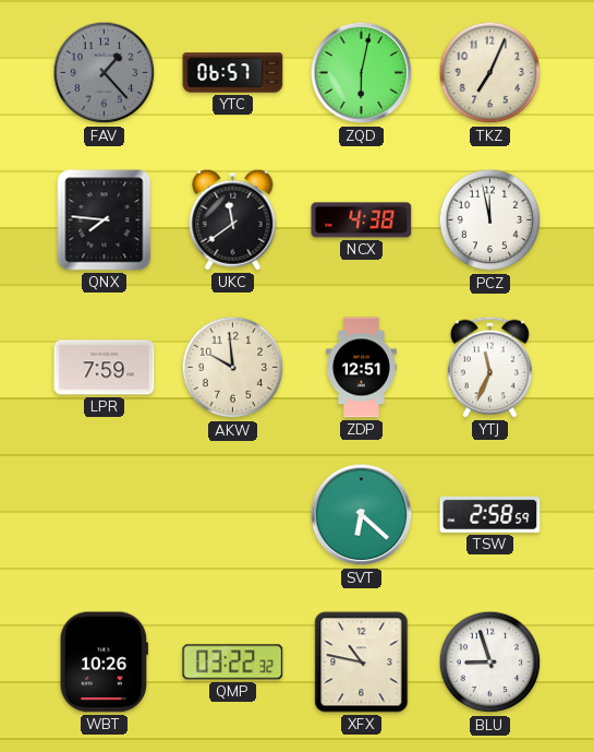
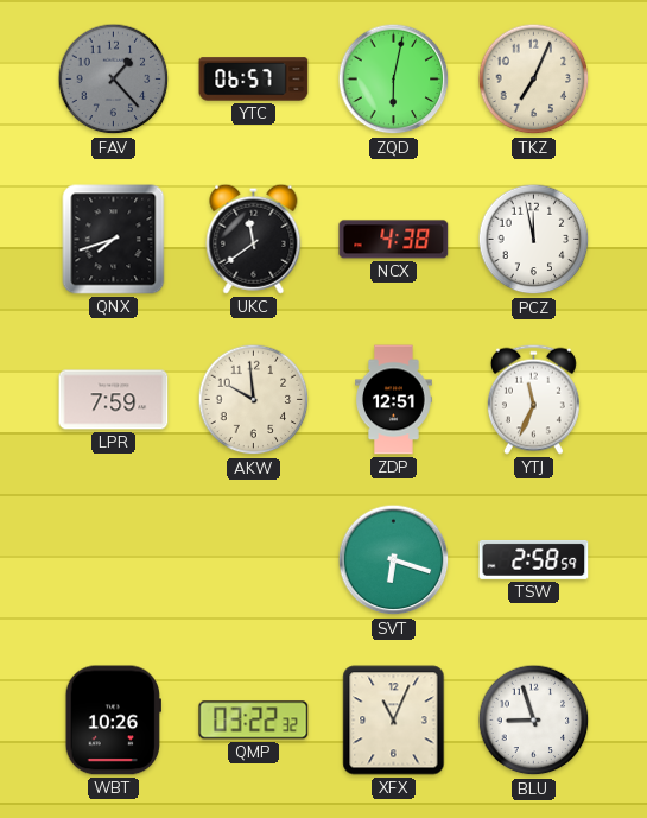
QNX: 7:46 -> 7:42
SVT: 6:22 -> 6:18
XFX: 10:47 -> 11:04
